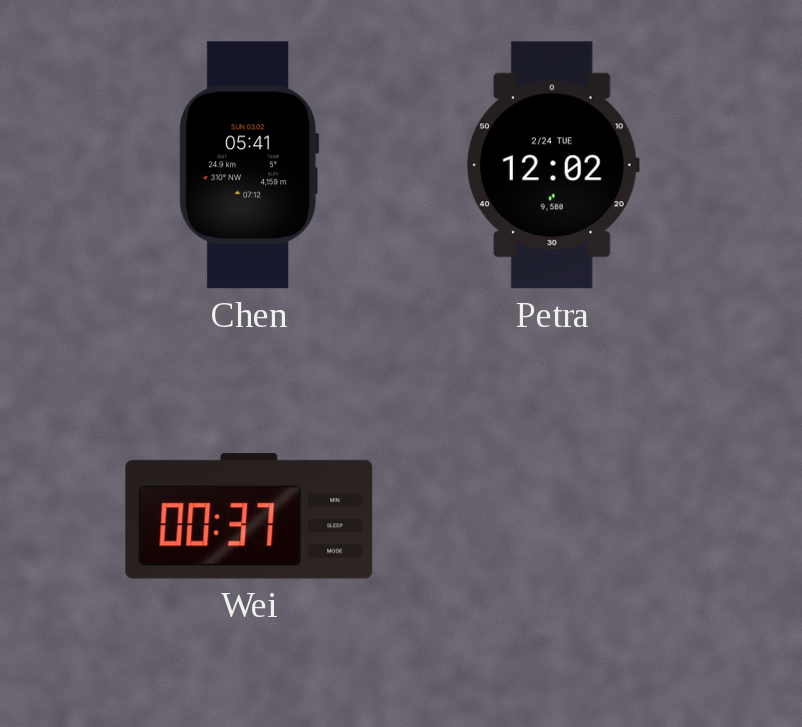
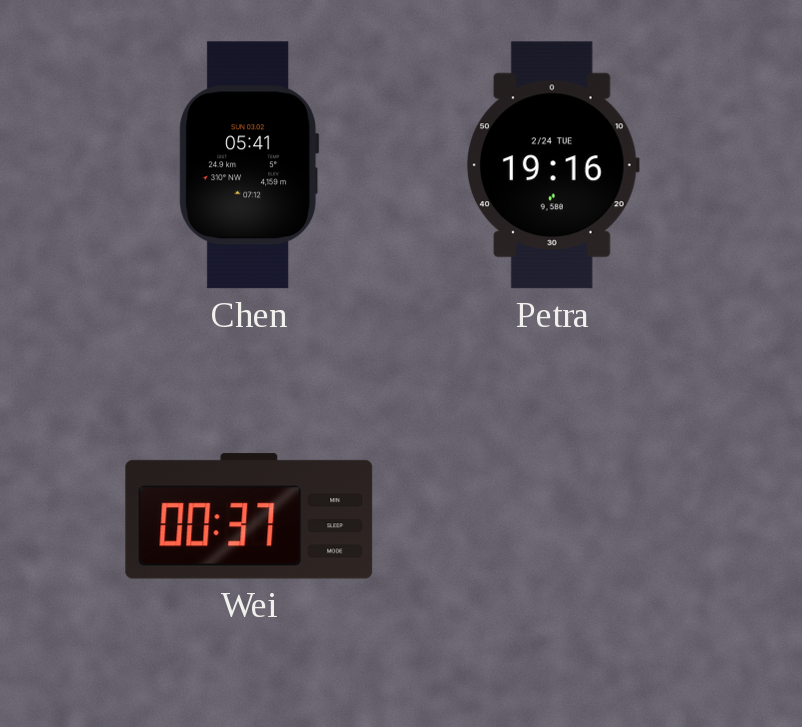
Petra: 12:02 -> 19:16
